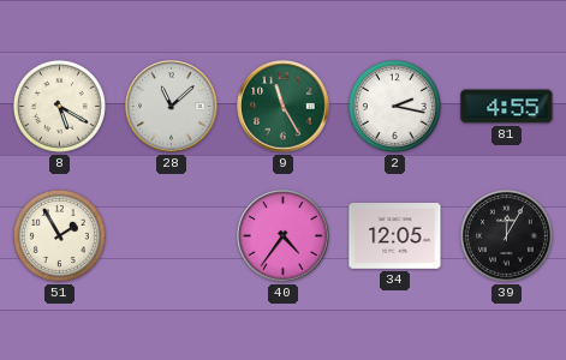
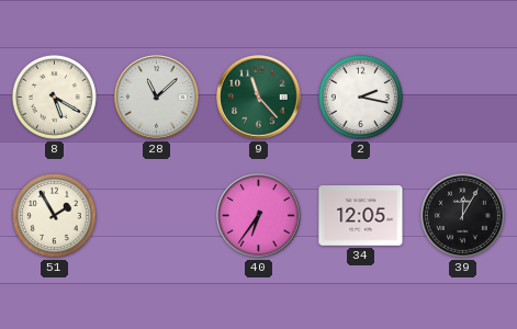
9: 11:25 -> 11:23
81: 4:55 -> none
40: 4:36 -> 6:36
